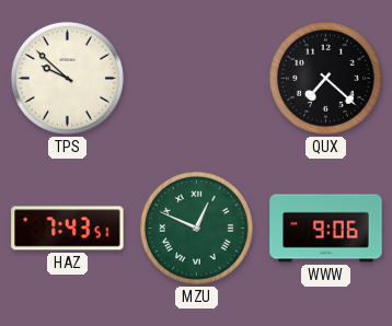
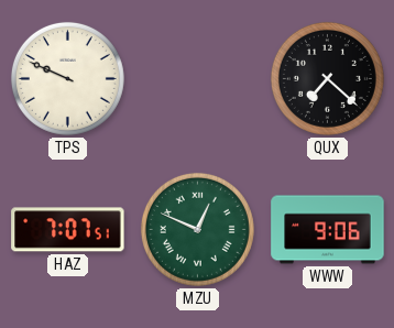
TPS: 9:52 -> 9:49
HAZ: 7:43 -> 7:07
